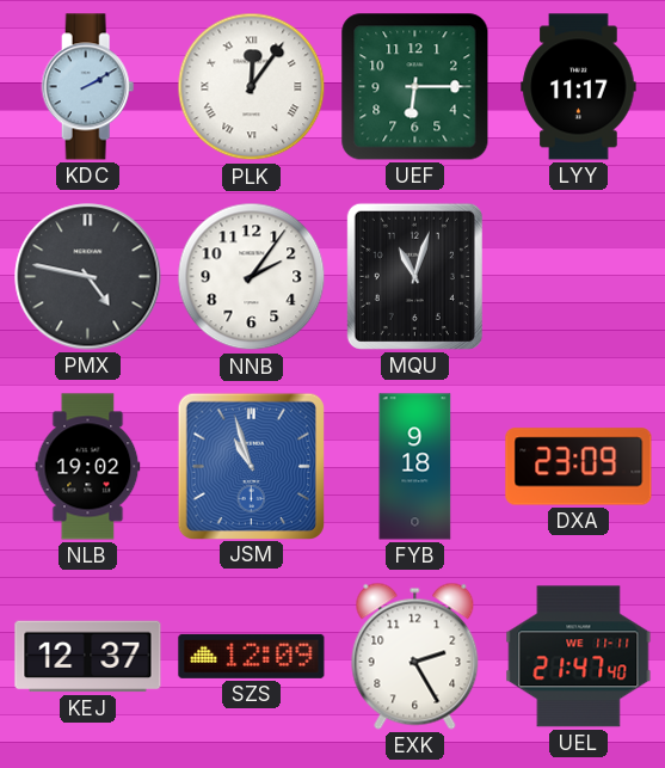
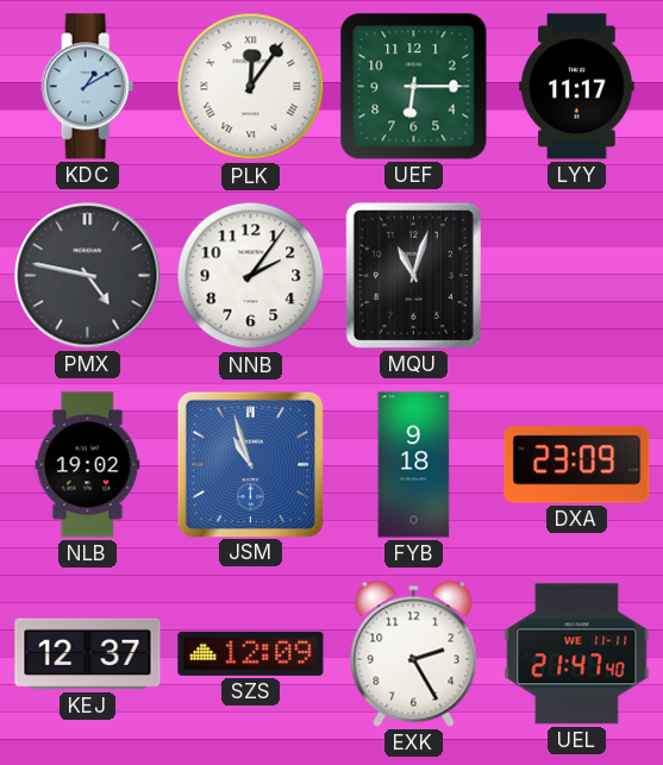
KDC: 2:10 -> 1:10
